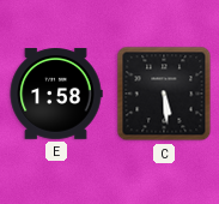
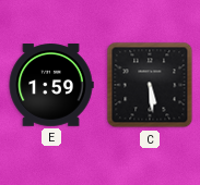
E: 1:58 -> 1:59
